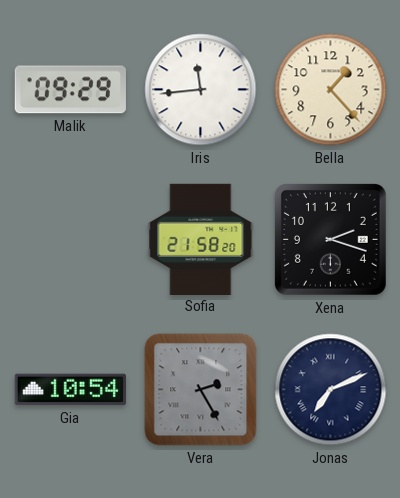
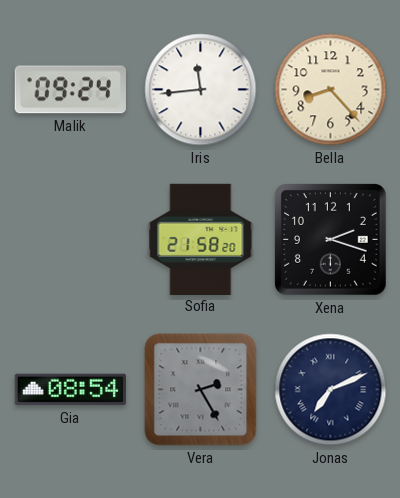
Malik: 09:29 -> 09:24
Bella: 1:23 -> 8:23
Gia: 10:54 -> 08:54
